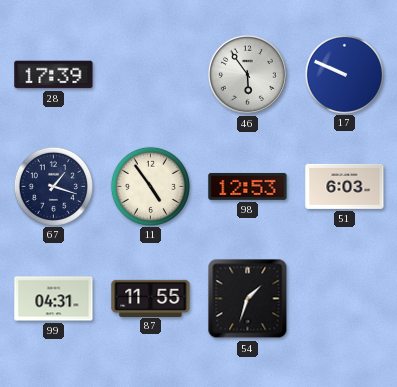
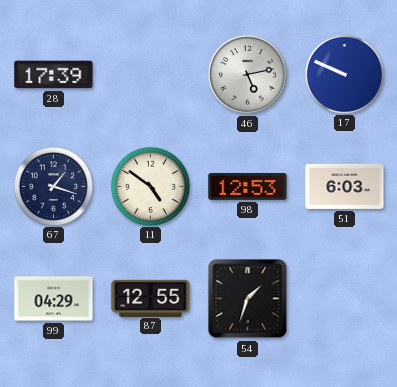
46: 5:54 -> 5:13
11: 4:54 -> 4:51
99: 04:31 -> 04:29
87: 11:55 -> 12:55
